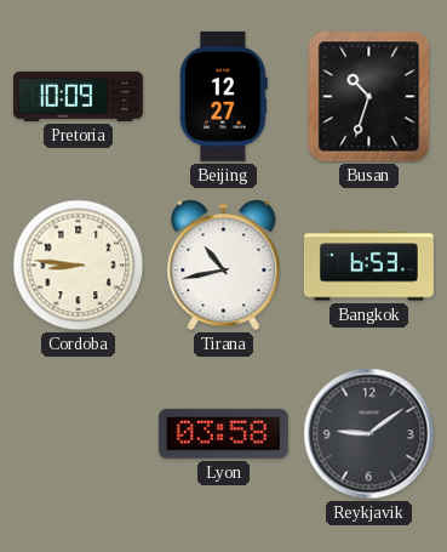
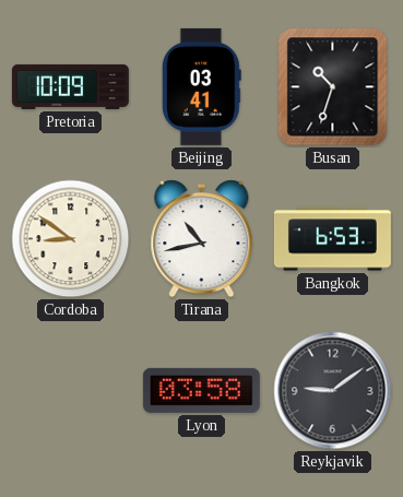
Beijing: 12:27 -> 03:41
Cordoba: 8:46 -> 8:51
